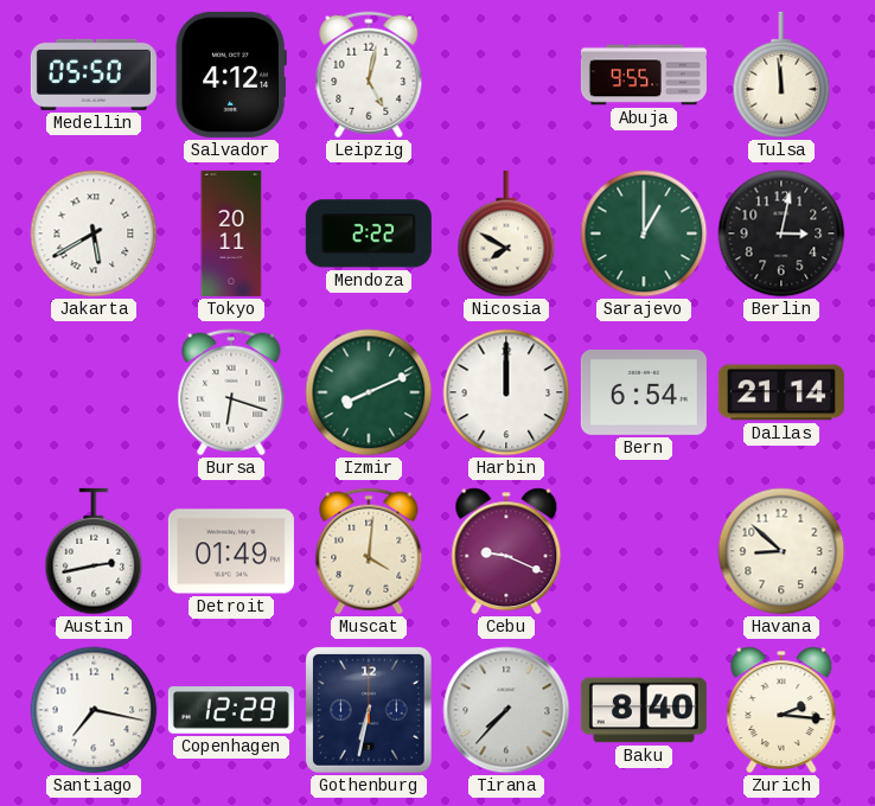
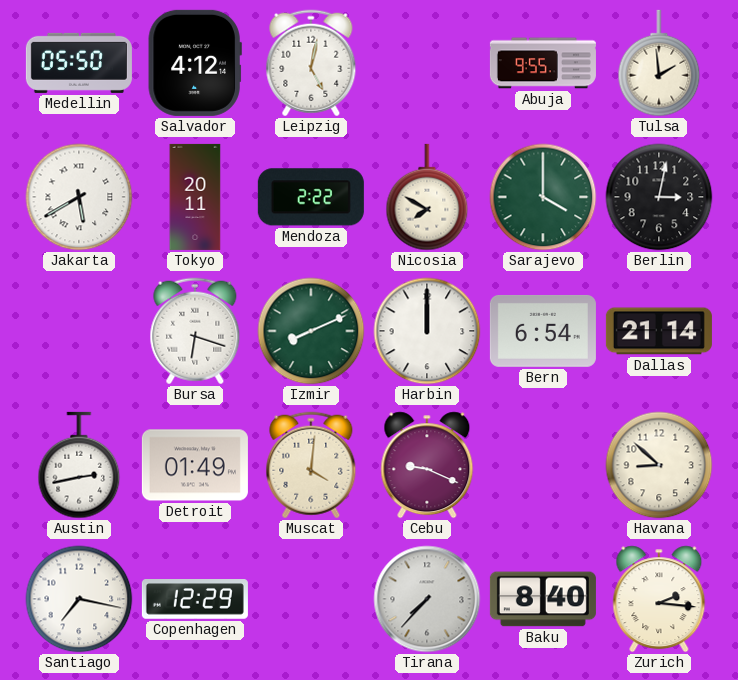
Tulsa: 11:59 -> 1:59
Sarajevo: 1:00 -> 4:00
Gothenburg: 6:32 -> none
